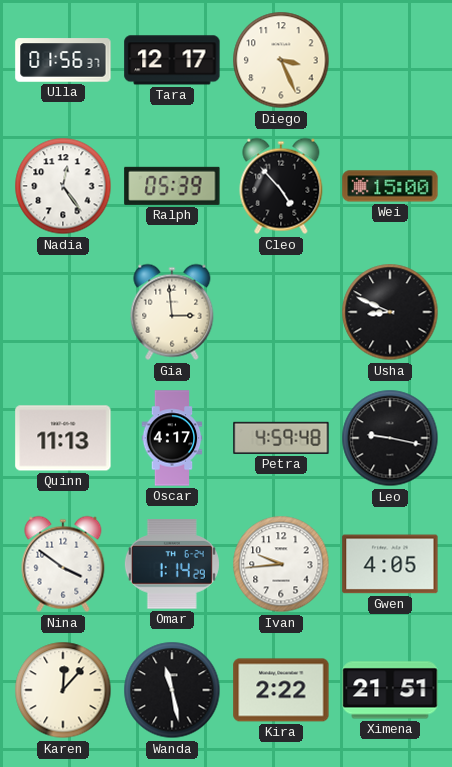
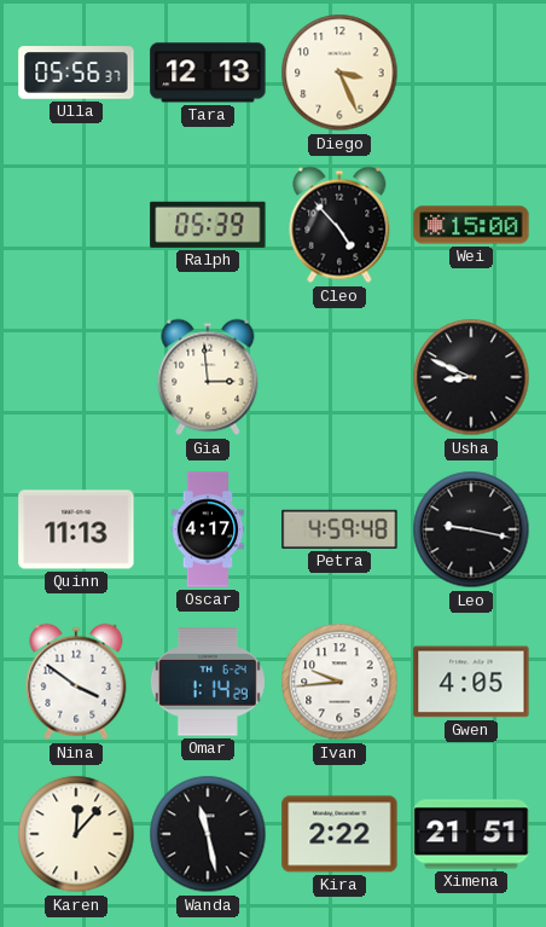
Ulla: 01:56 -> 05:56
Tara: 12:17 -> 12:13
Nadia: 12:24 -> none
